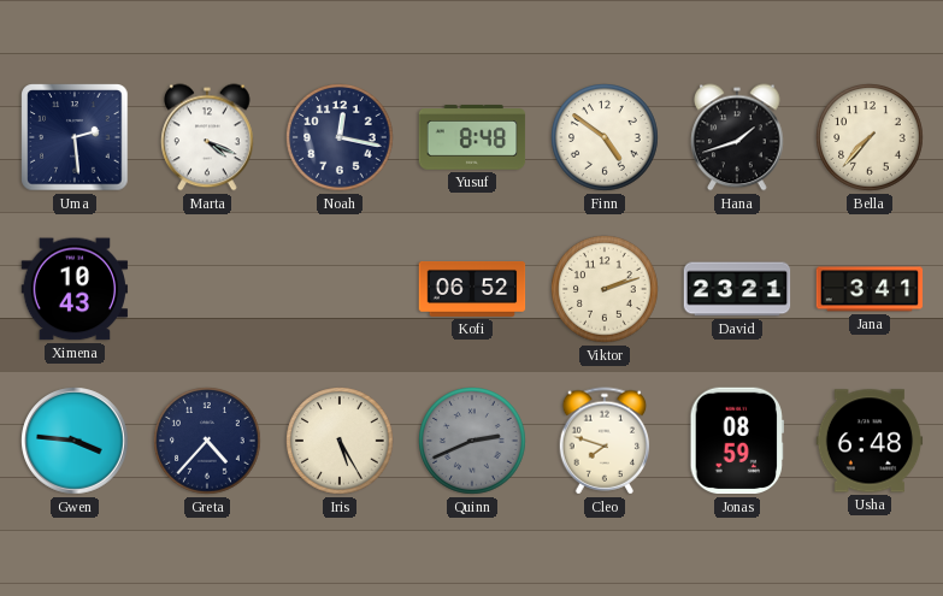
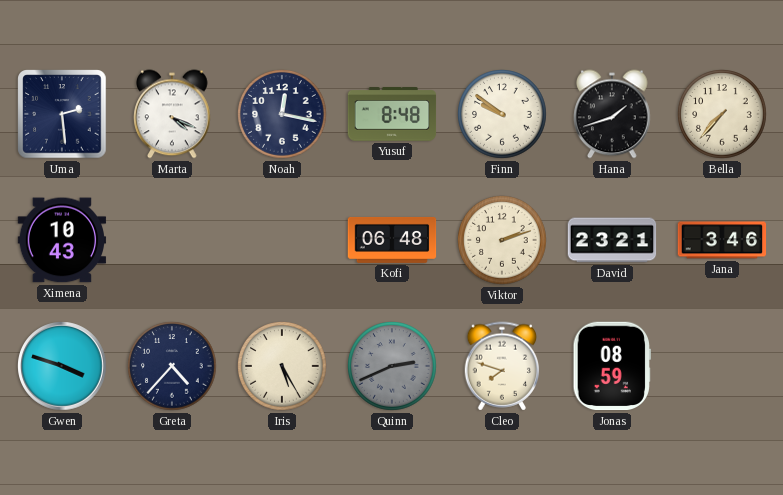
Finn: 4:51 -> 9:51
Kofi: 06:52 -> 06:48
Jana: 3:41 -> 3:46
Gwen: 3:46 -> 3:48
Usha: 6:48 -> none
